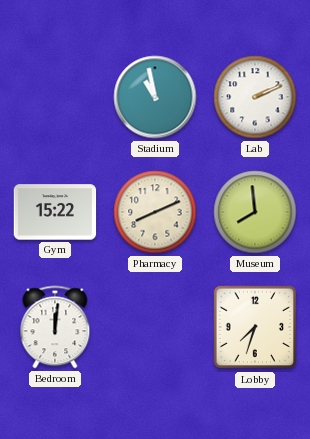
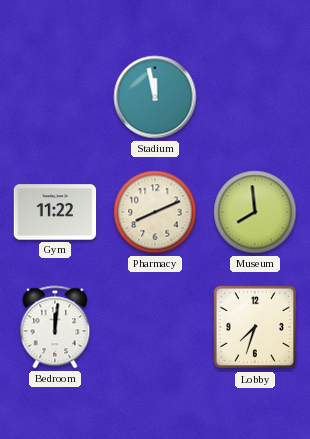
Stadium: 10:58 -> 11:58
Lab: 2:11 -> none
Gym: 15:22 -> 11:22
